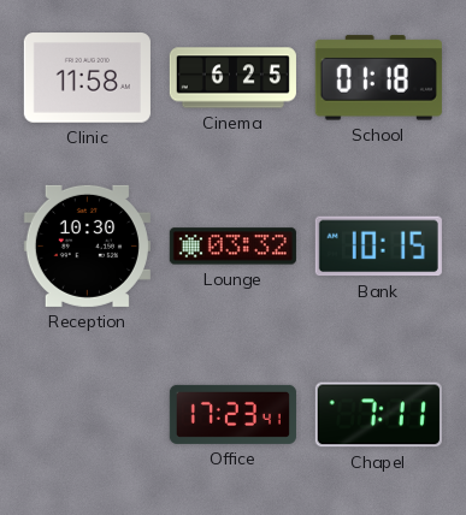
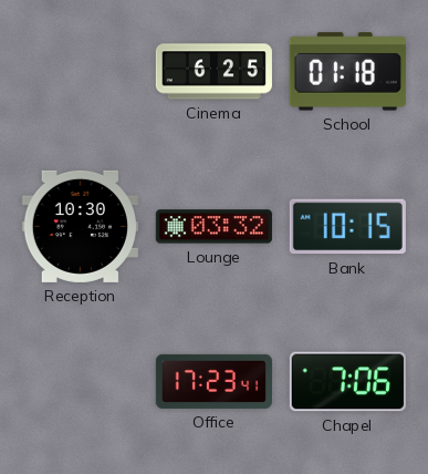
Clinic: 11:58 -> none
Chapel: 7:11 -> 7:06
